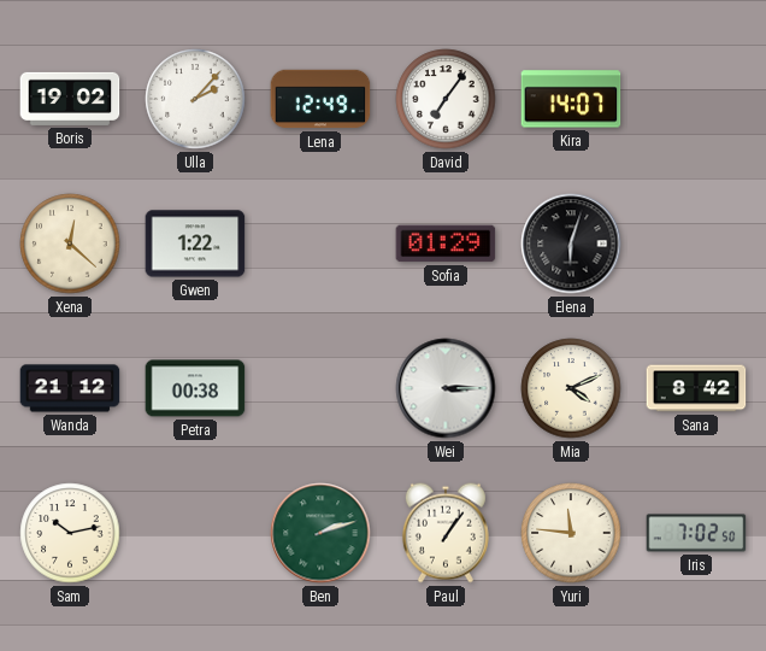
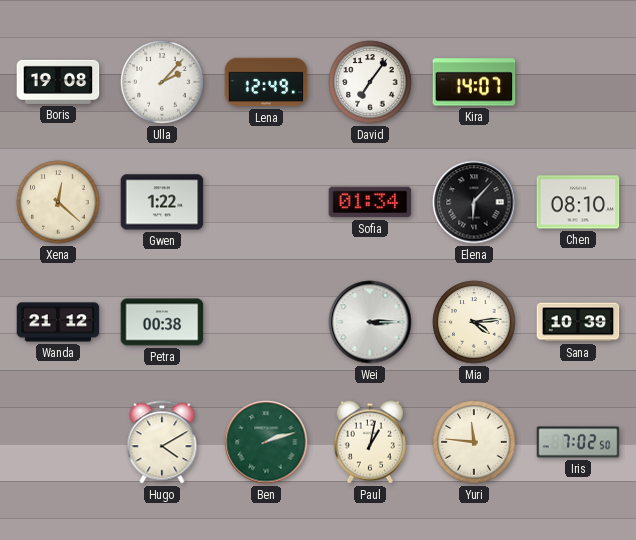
Boris: 19:02 -> 19:08
Sofia: 01:29 -> 01:34
Elena: 6:03 -> 6:07
Chen: none -> 08:10
Mia: 4:11 -> 4:14
Sana: 8:42 -> 10:39
Sam: 10:13 -> none
Hugo: none -> 4:10
Paul: 1:06 -> 1:02
